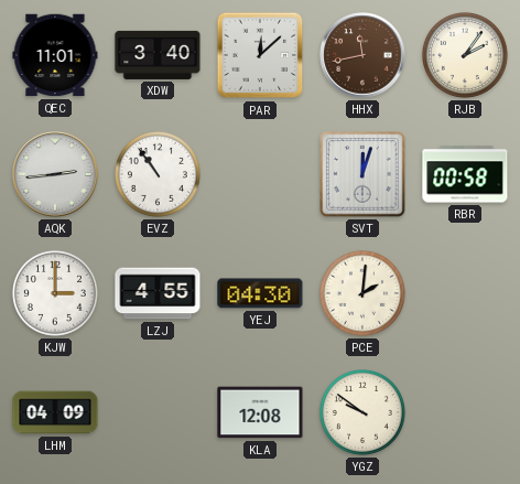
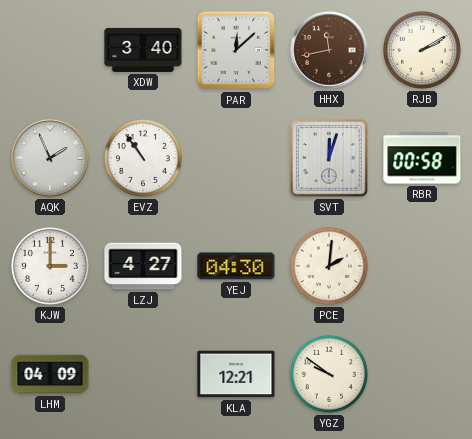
QEC: 11:01 -> none
RJB: 2:06 -> 2:10
AQK: 2:44 -> 1:56
LZJ: 4:55 -> 4:27
KLA: 12:08 -> 12:21
